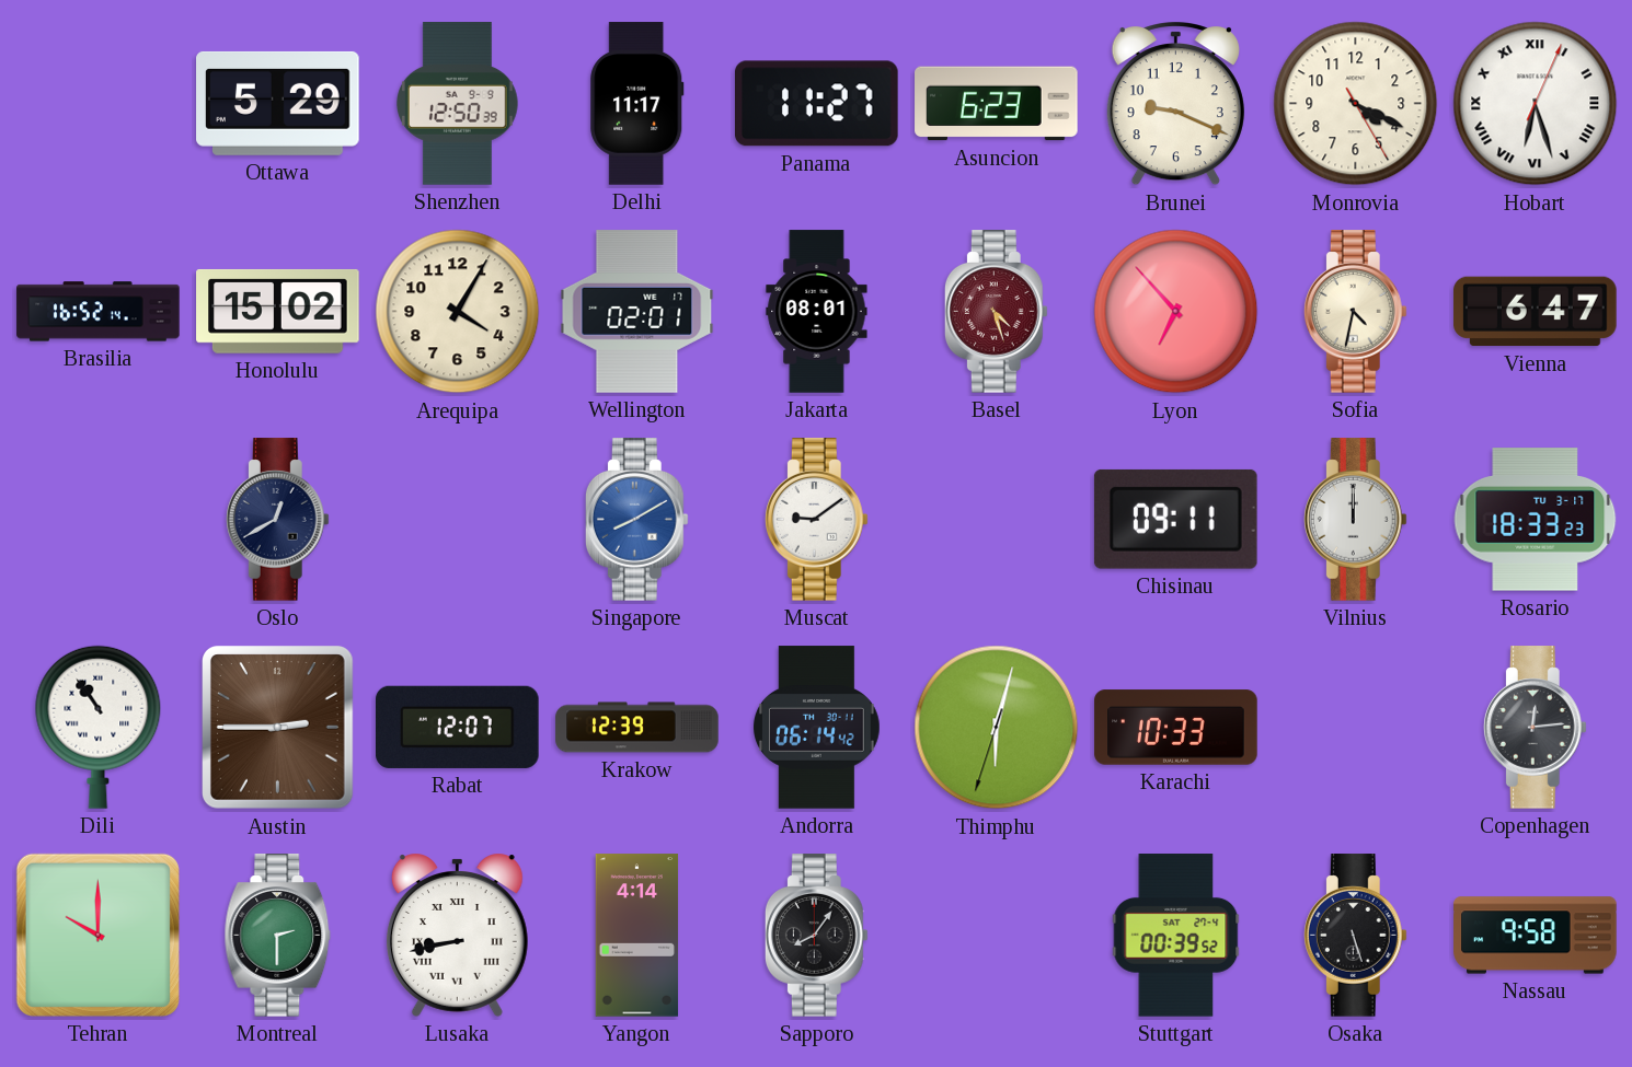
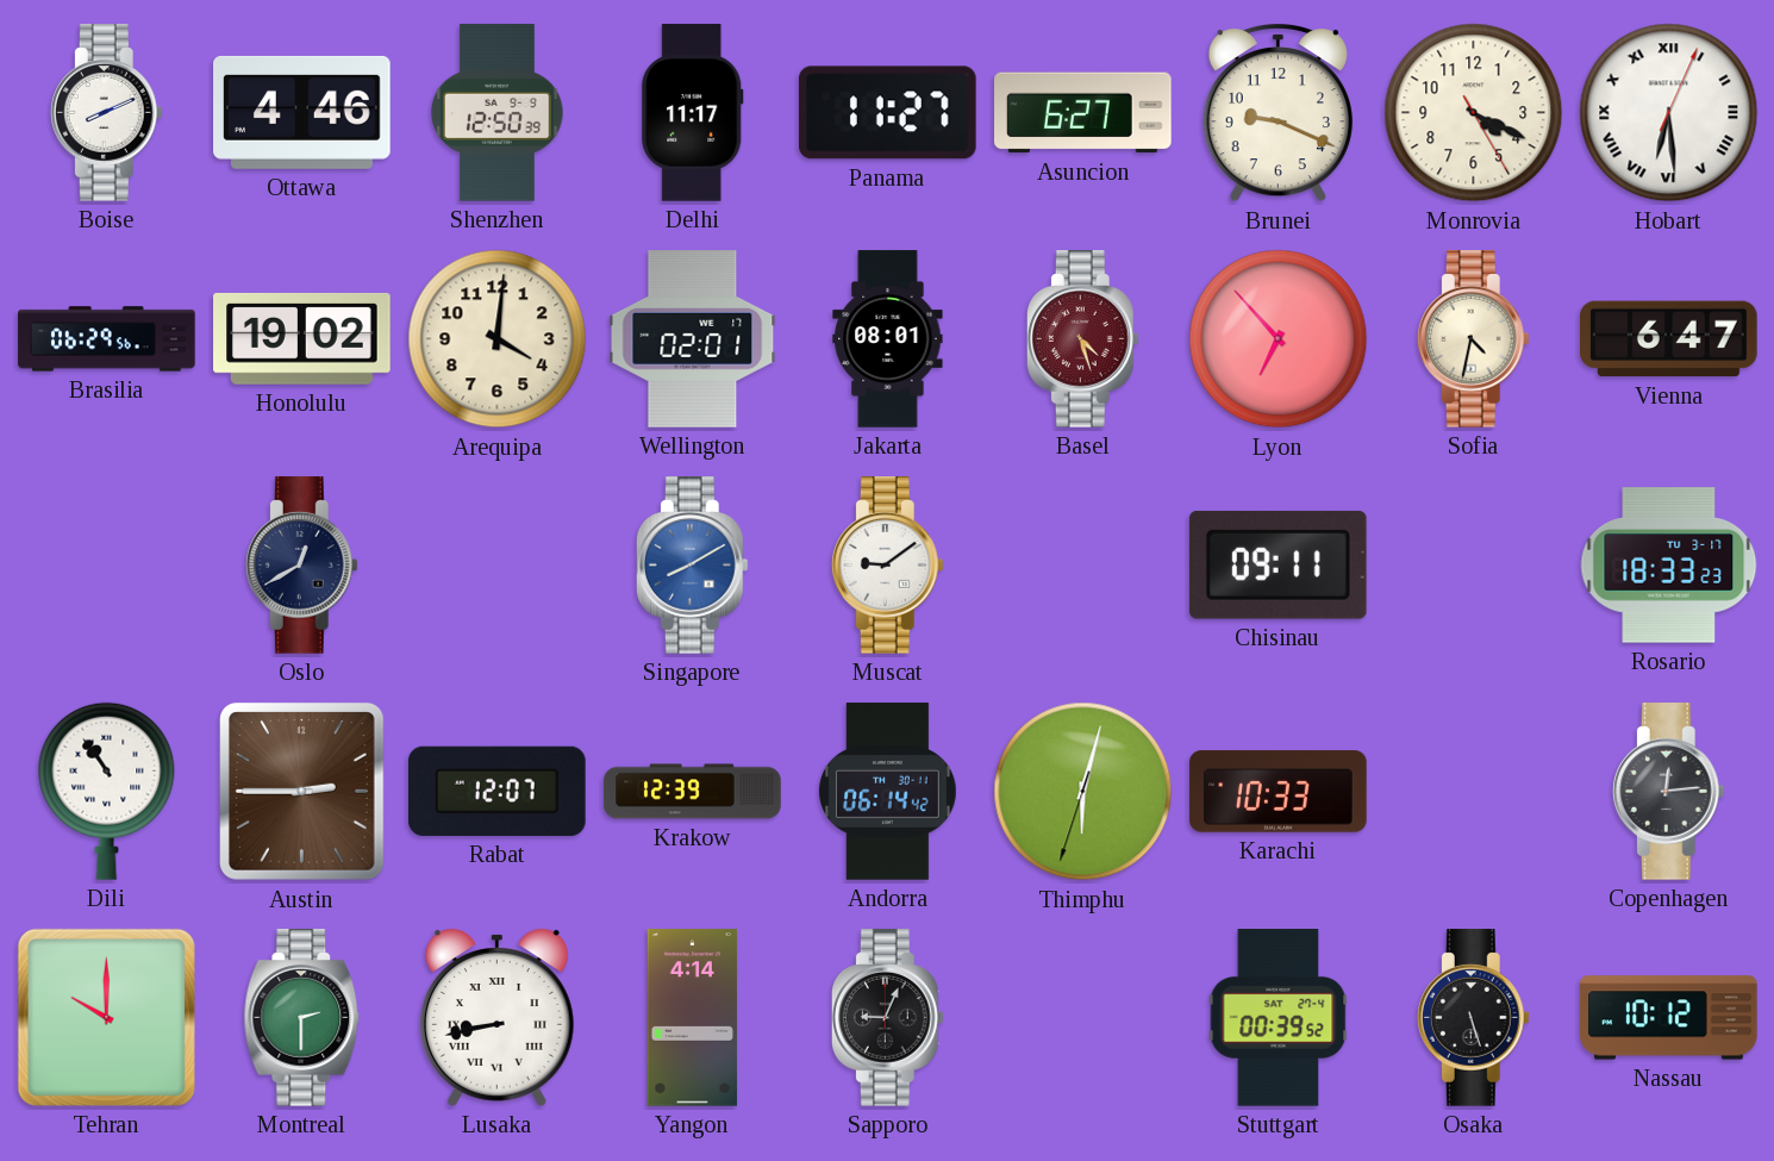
Boise: none -> 8:11
Ottawa: 5:29 -> 4:46
Asuncion: 6:23 -> 6:27
Hobart: 6:27 -> 6:29
Brasilia: 16:52 -> 06:29
Honolulu: 15:02 -> 19:02
Arequipa: 4:05 -> 4:01
Vilnius: 12:00 -> none
Sapporo: 8:06 -> 9:04
Nassau: 9:58 -> 10:12
